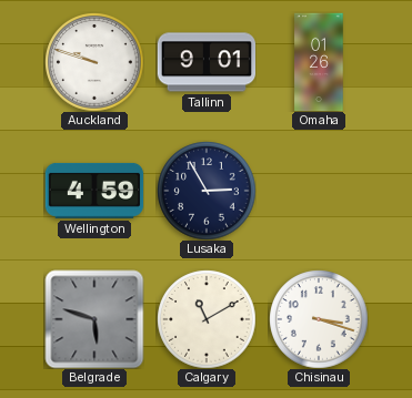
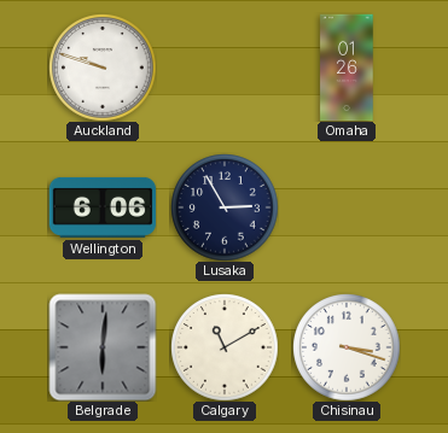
Tallinn: 9:01 -> none
Wellington: 4:59 -> 6:06
Belgrade: 5:48 -> 6:01
